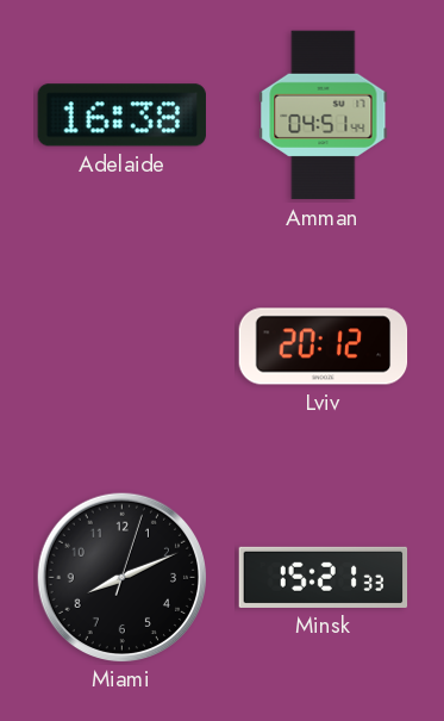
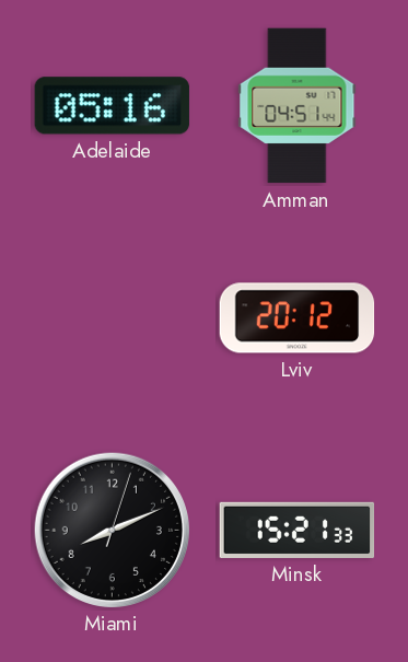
Adelaide: 16:38 -> 05:16
